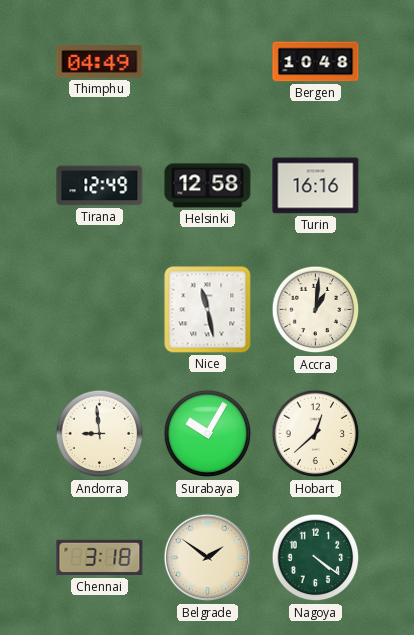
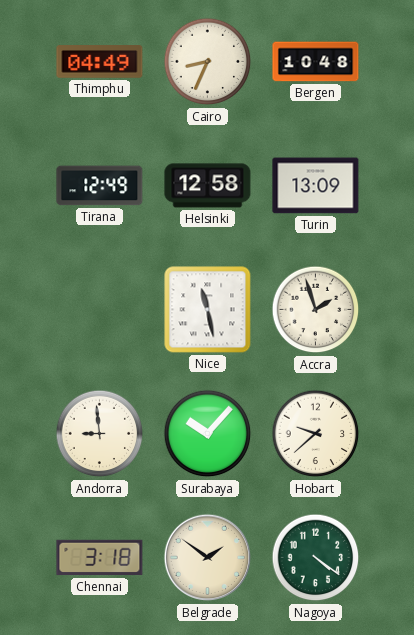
Cairo: none -> 8:34
Turin: 16:16 -> 13:09
Accra: 1:01 -> 1:57
Surabaya: 10:05 -> 10:07
Hobart: 12:38 -> 9:38
